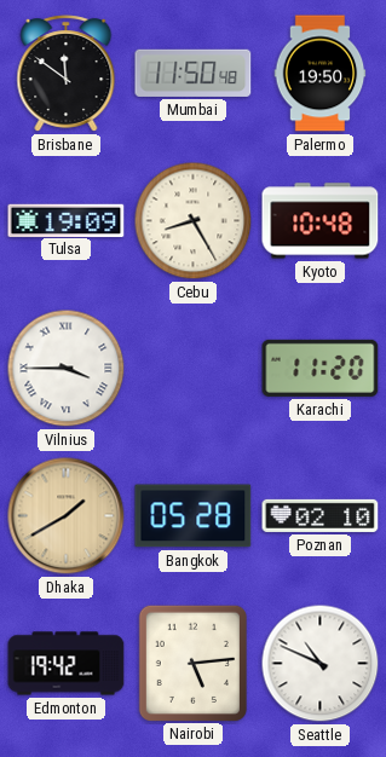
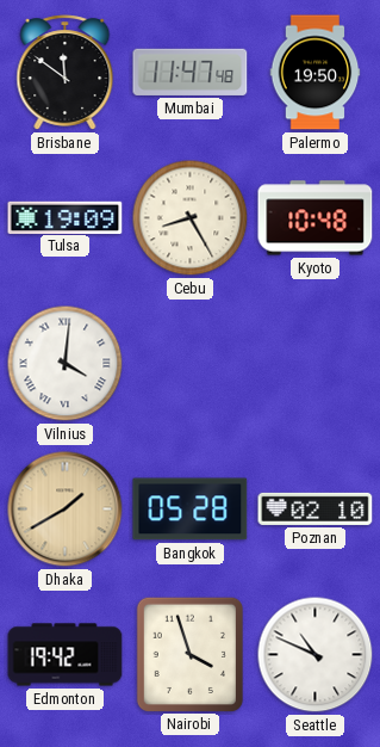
Mumbai: 11:50 -> 11:47
Vilnius: 3:45 -> 4:01
Karachi: 11:20 -> none
Nairobi: 5:14 -> 3:57
